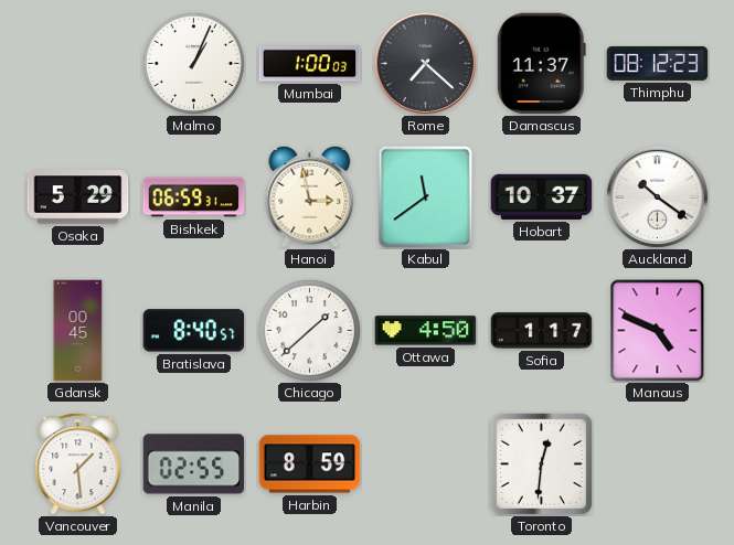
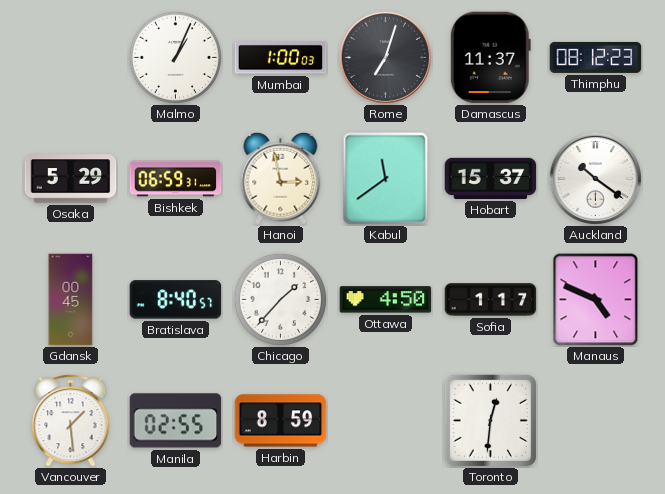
Rome: 7:22 -> 7:03
Hobart: 10:37 -> 15:37
Chicago: 1:38 -> 1:37
